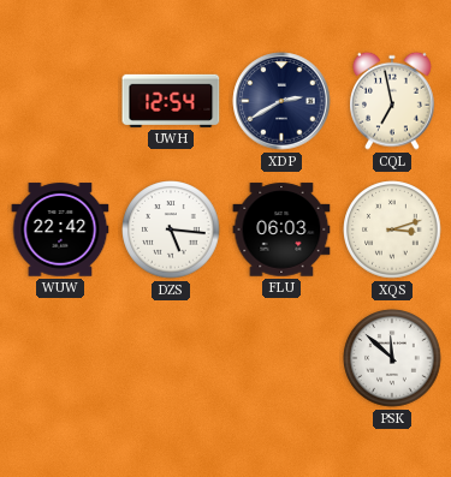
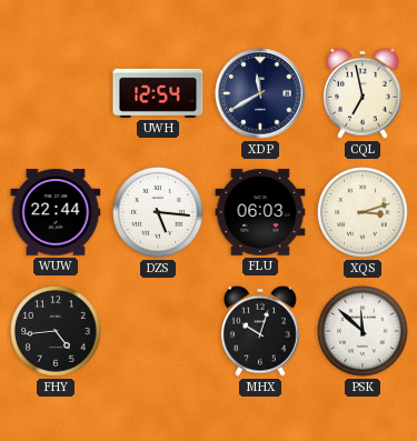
XDP: 2:40 -> 11:40
WUW: 22:42 -> 22:44
FHY: none -> 4:44
MHX: none -> 10:03
